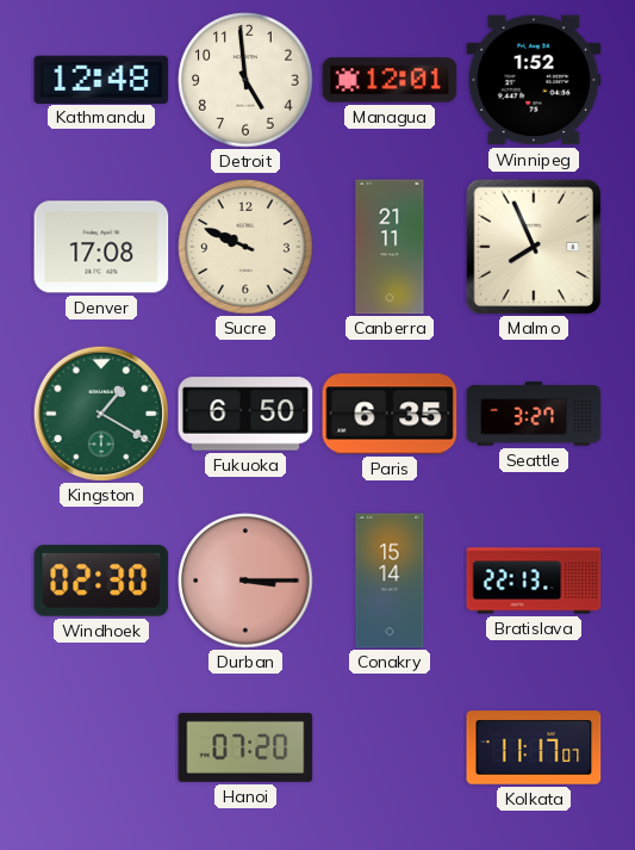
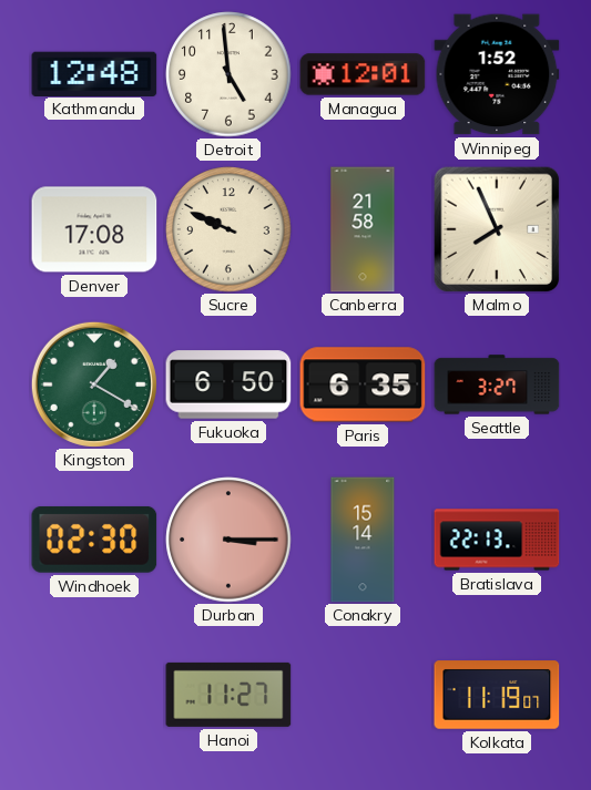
Canberra: 21:11 -> 21:58
Hanoi: 07:20 -> 11:27
Kolkata: 11:17 -> 11:19
